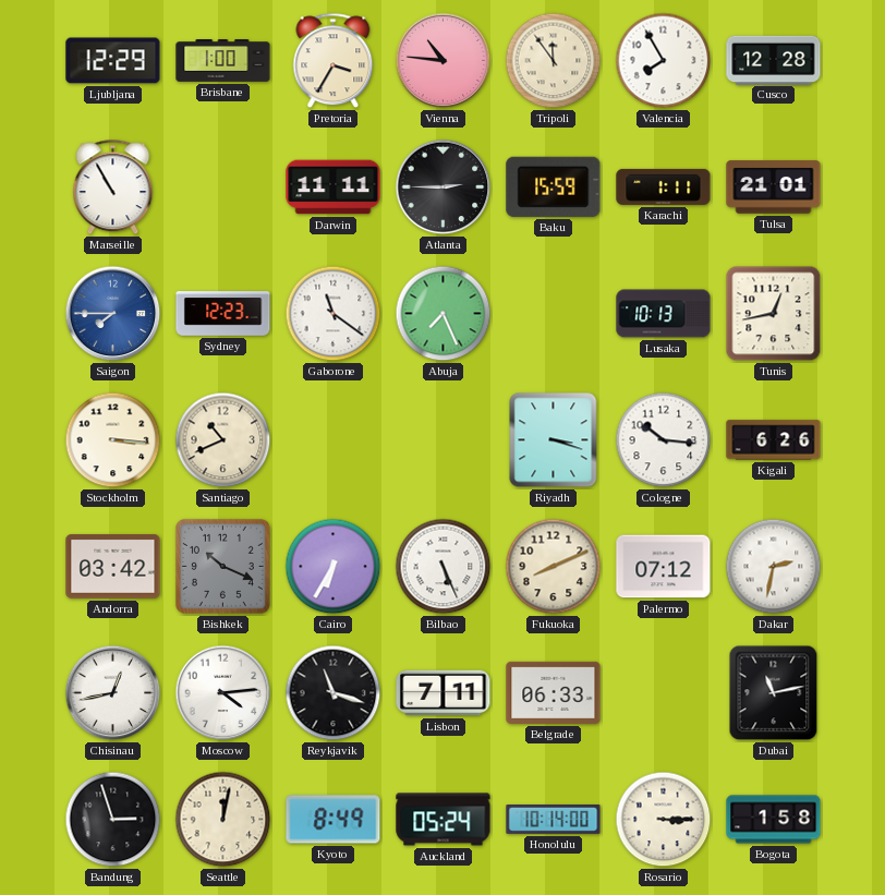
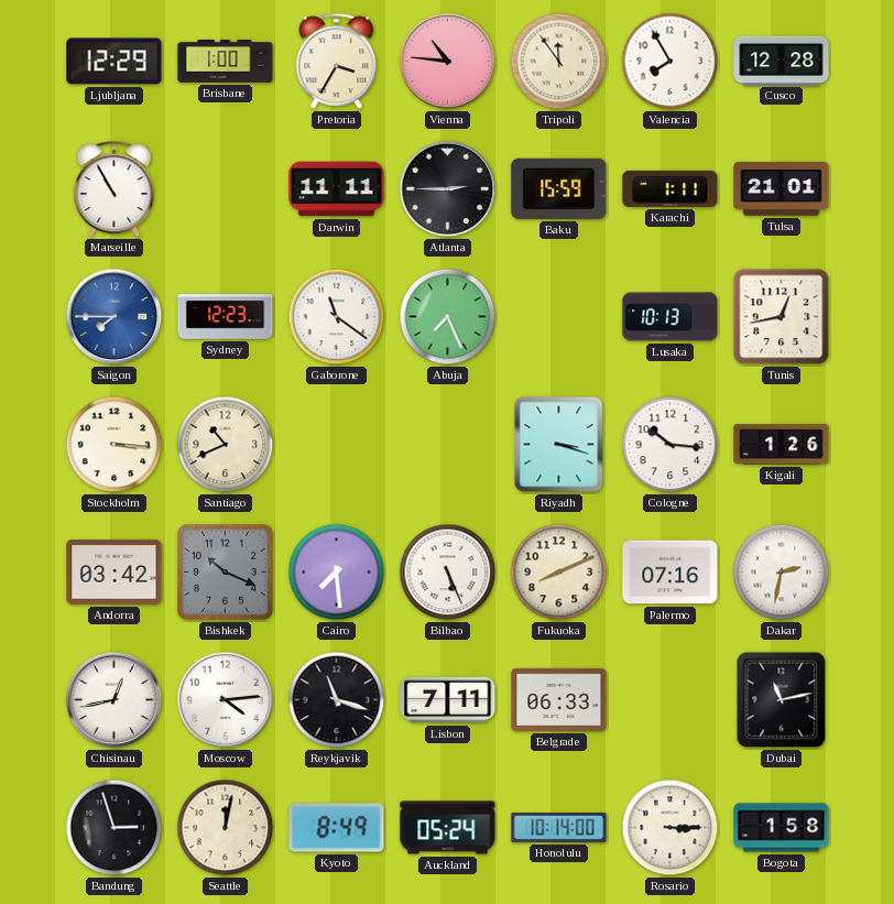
Kigali: 6:26 -> 1:26
Cairo: 6:35 -> 7:29
Palermo: 07:12 -> 07:16
